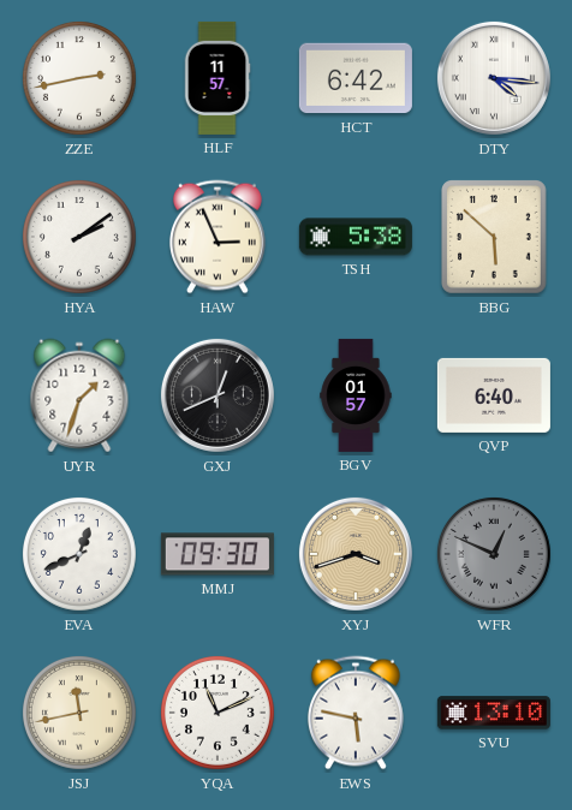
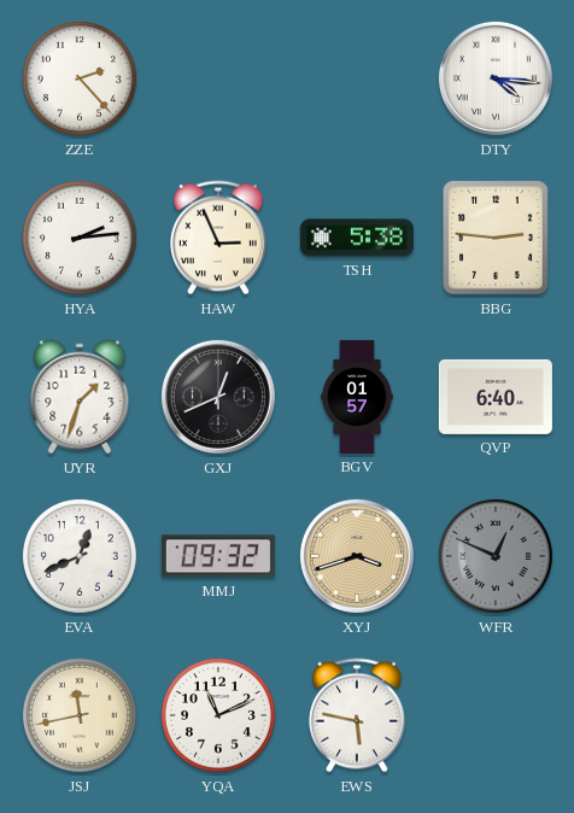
ZZE: 2:43 -> 2:23
HLF: 11:57 -> none
HCT: 6:42 -> none
HYA: 2:09 -> 2:14
BBG: 5:52 -> 2:46
MMJ: 09:30 -> 09:32
SVU: 13:10 -> none
